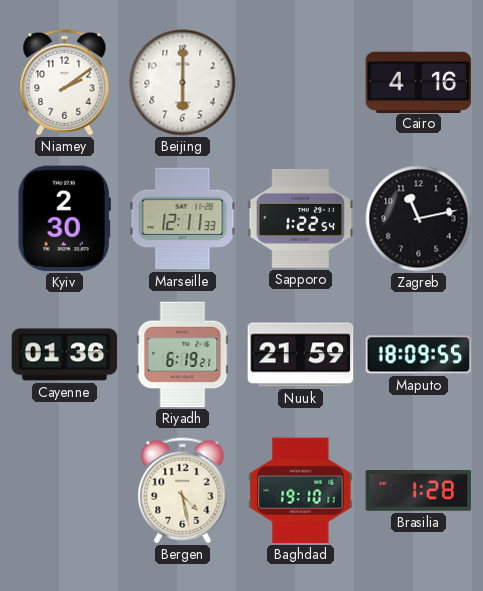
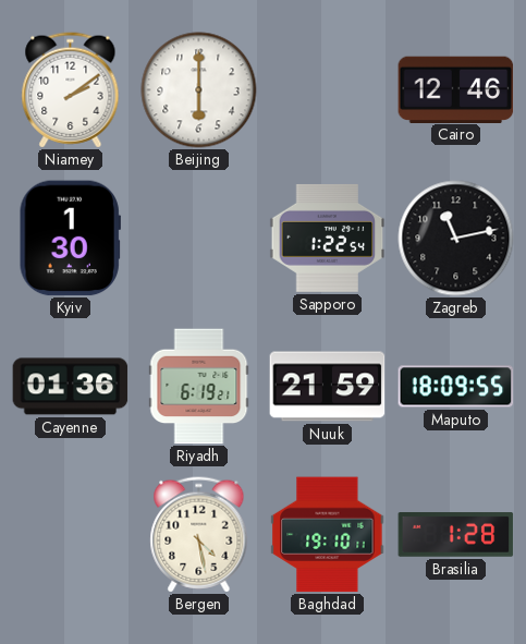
Cairo: 4:16 -> 12:46
Kyiv: 2:30 -> 1:30
Marseille: 12:11 -> none
